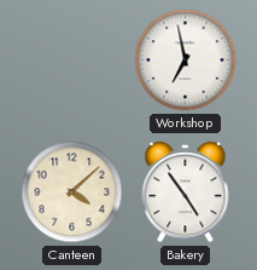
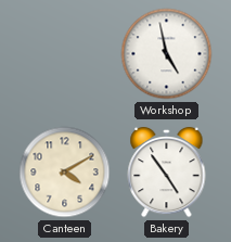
Workshop: 6:58 -> 4:58
Canteen: 4:08 -> 4:10
